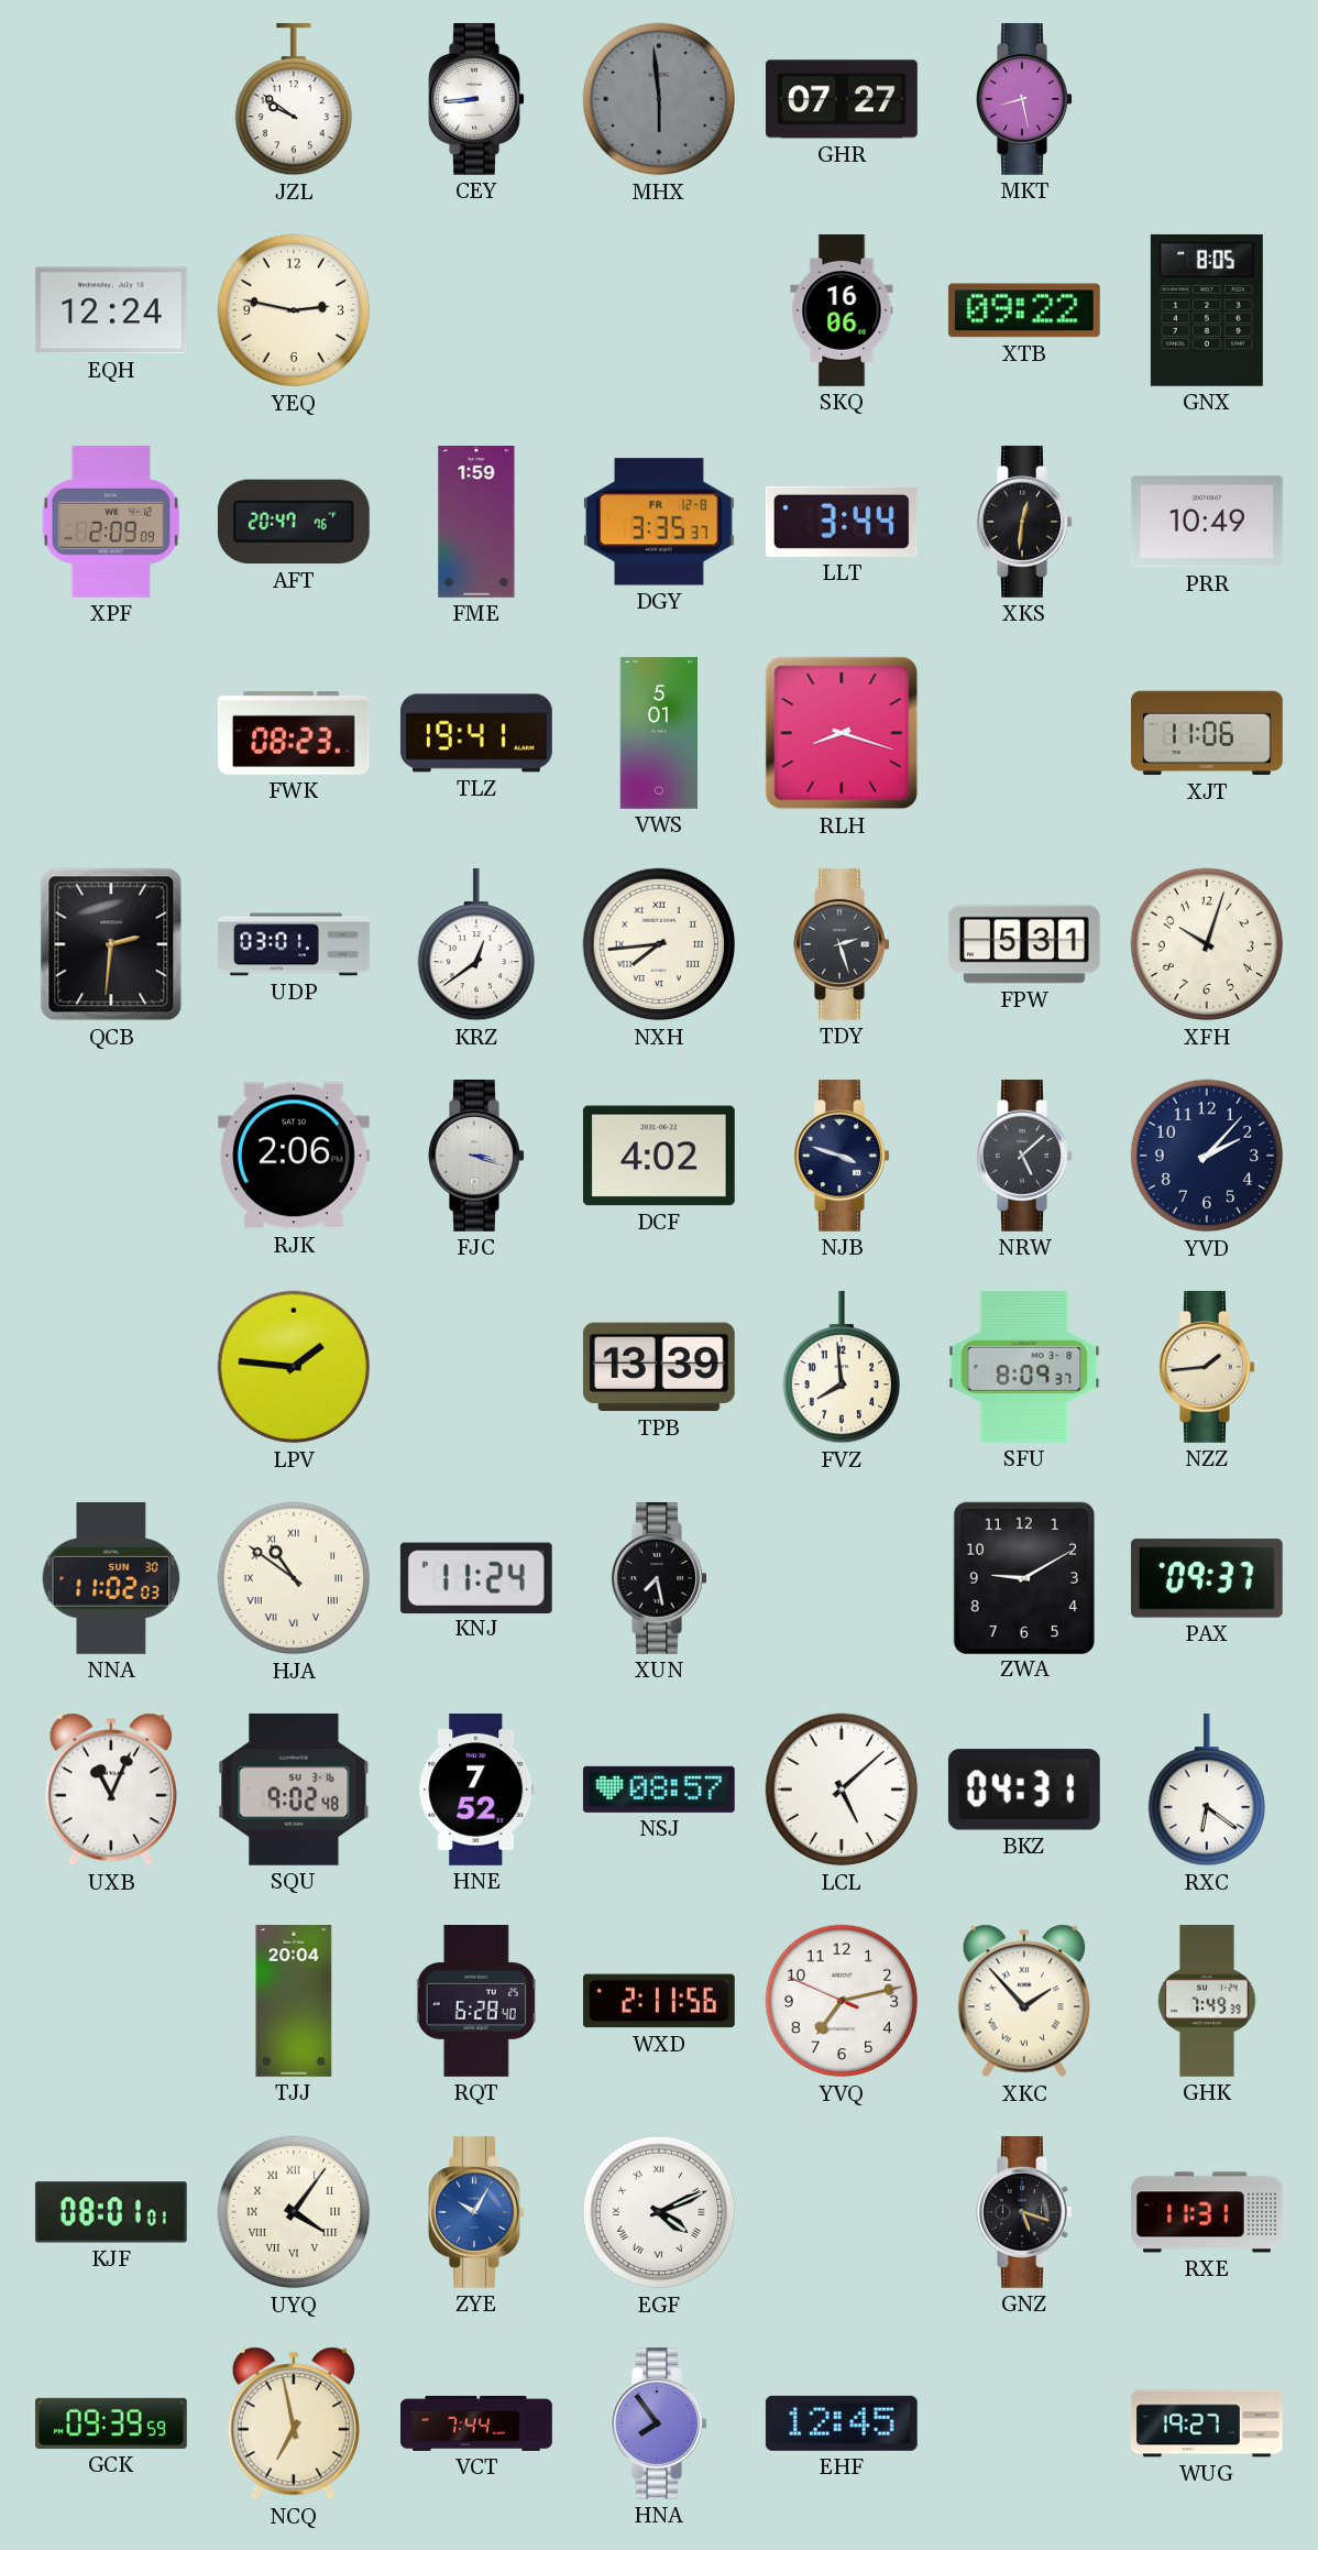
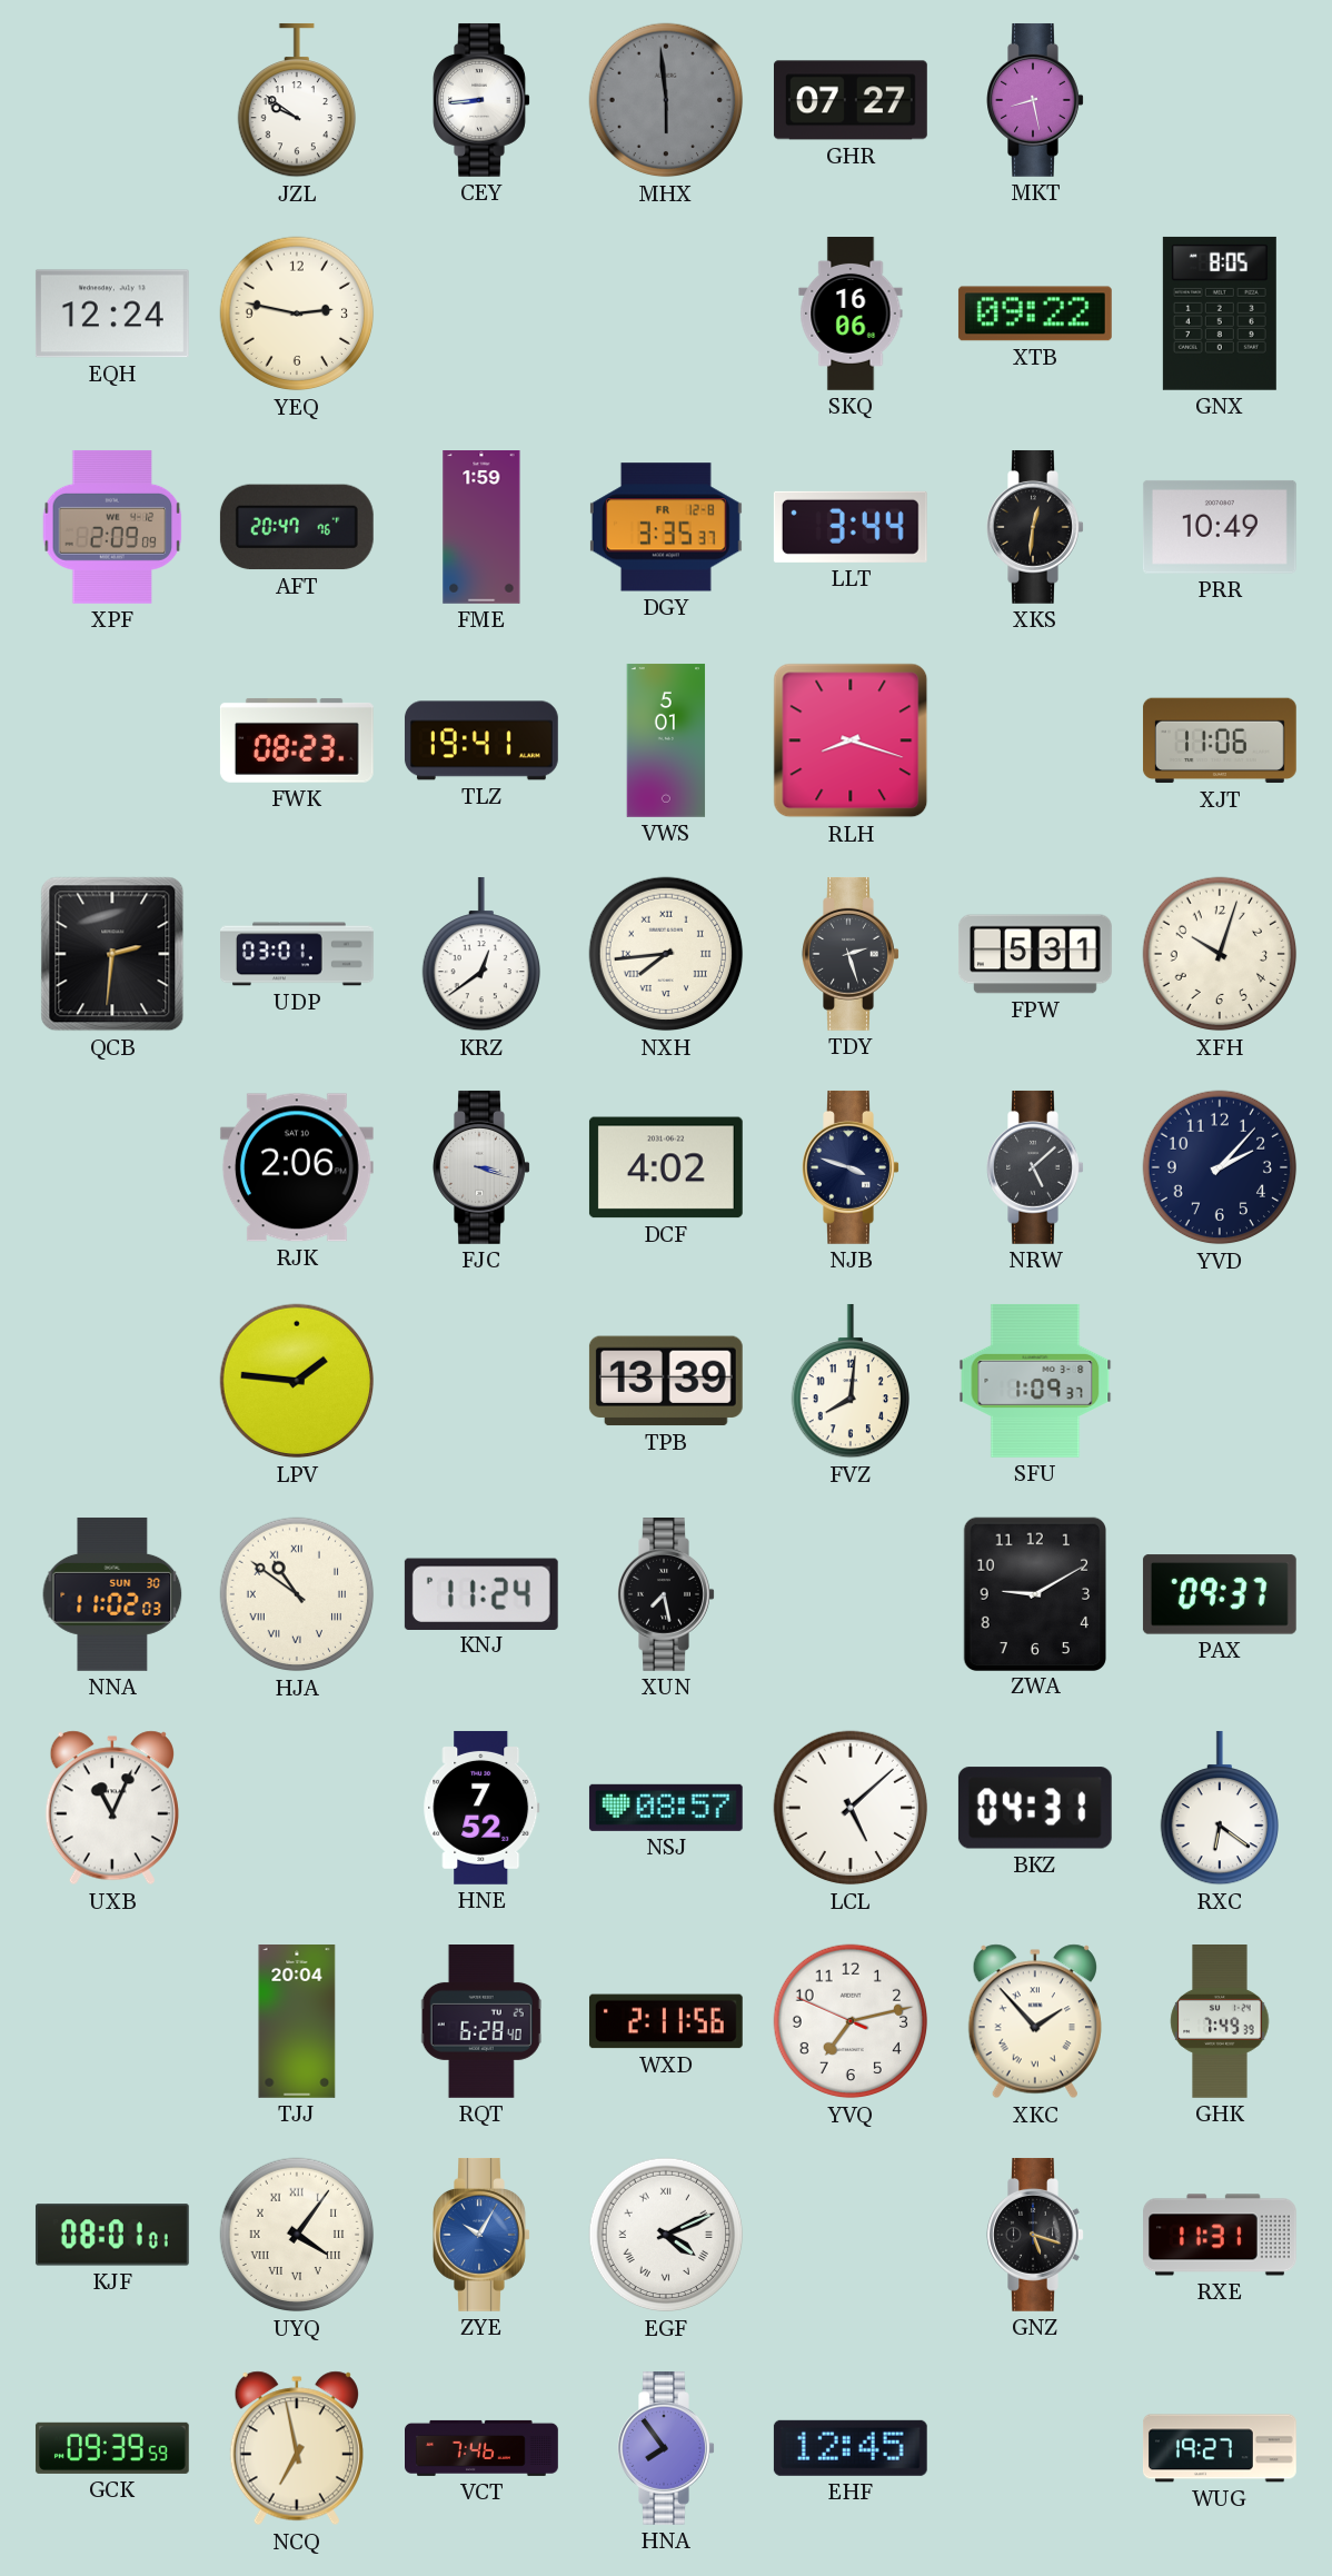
FVZ: 7:59 -> 8:01
SFU: 8:09 -> 1:09
NZZ: 1:44 -> none
SQU: 9:02 -> none
VCT: 7:44 -> 7:46
